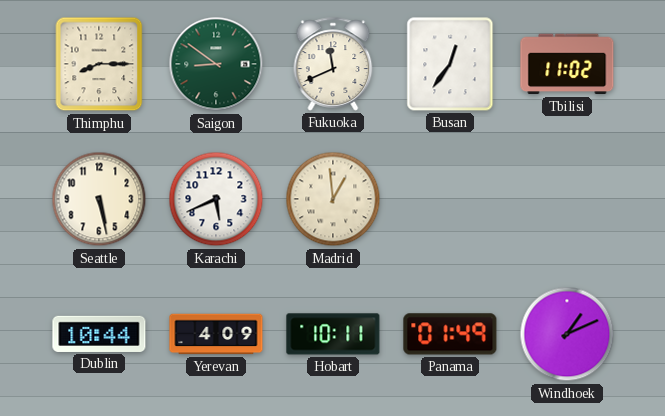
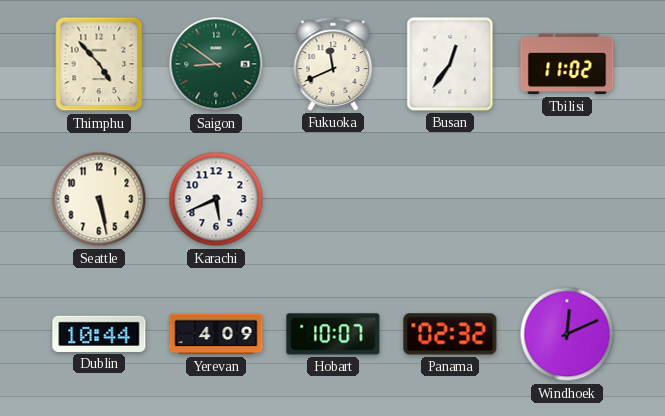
Thimphu: 8:15 -> 4:53
Madrid: 12:59 -> none
Hobart: 10:11 -> 10:07
Panama: 01:49 -> 02:32
Windhoek: 1:11 -> 12:11
